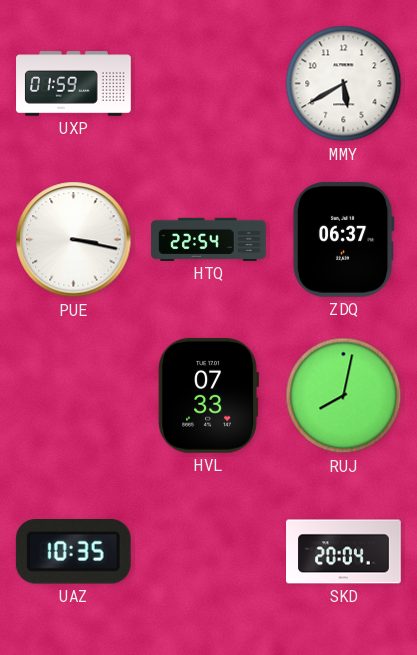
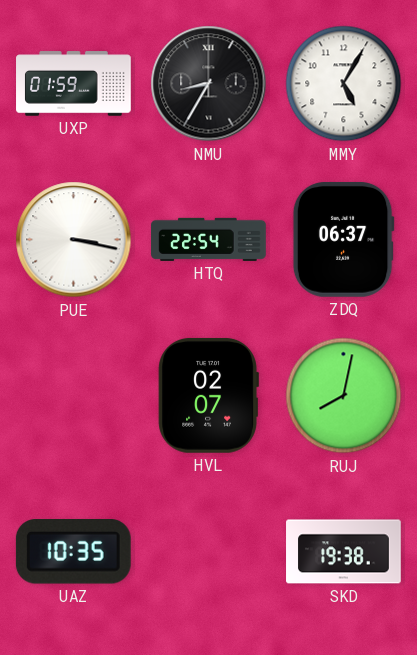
NMU: none -> 8:35
MMY: 5:40 -> 5:05
HVL: 07:33 -> 02:07
SKD: 20:04 -> 19:38
